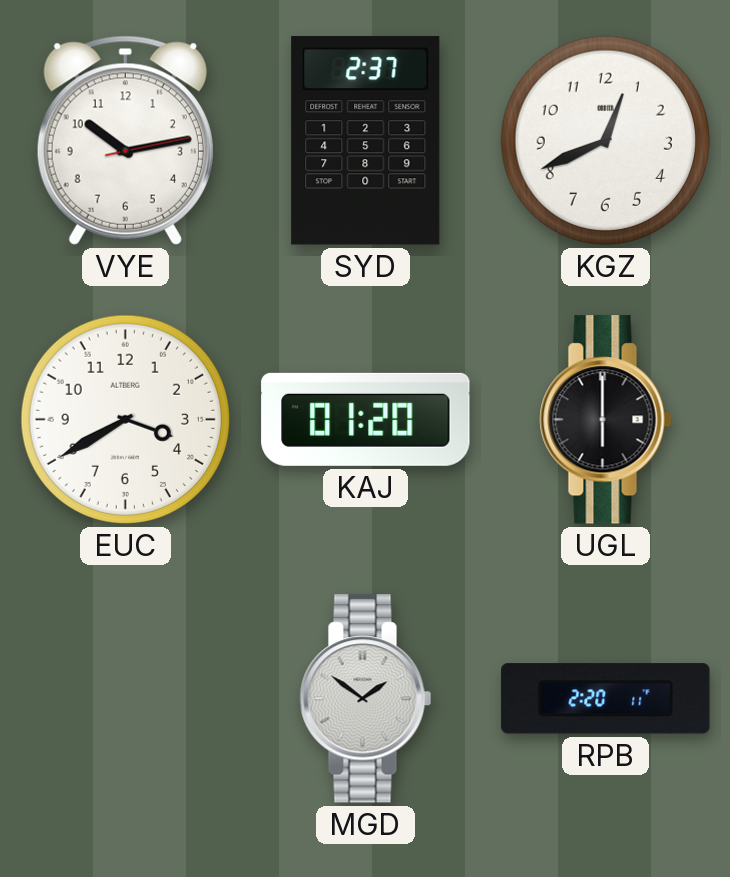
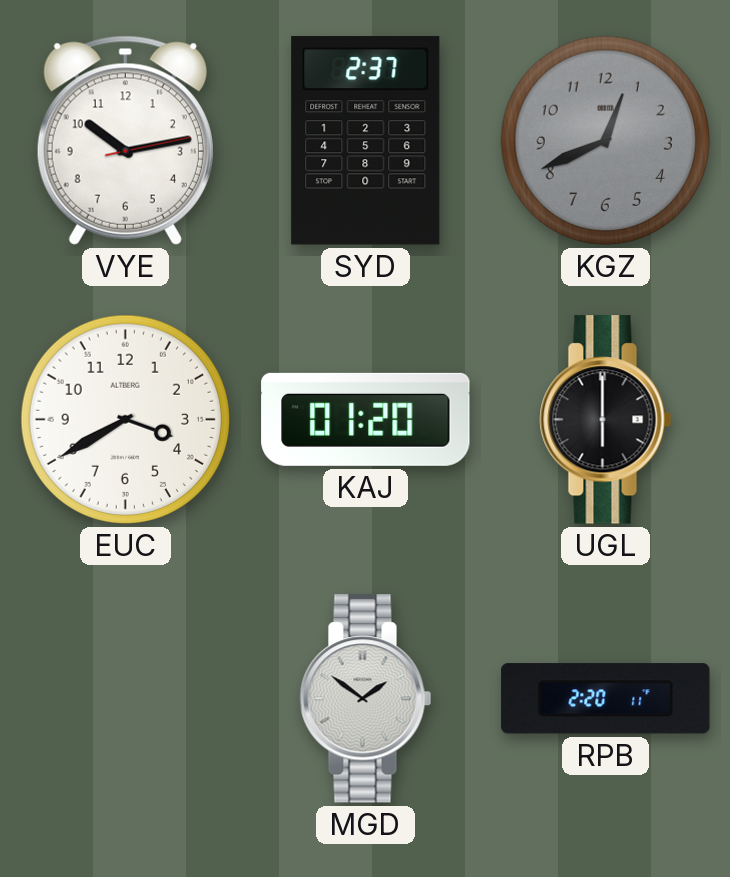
KGZ dial: white -> grey
